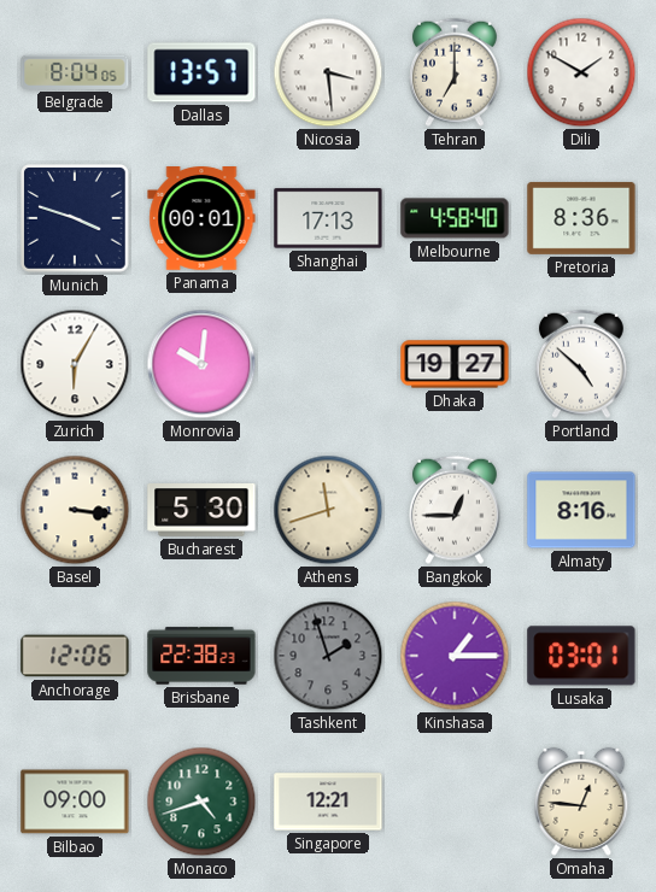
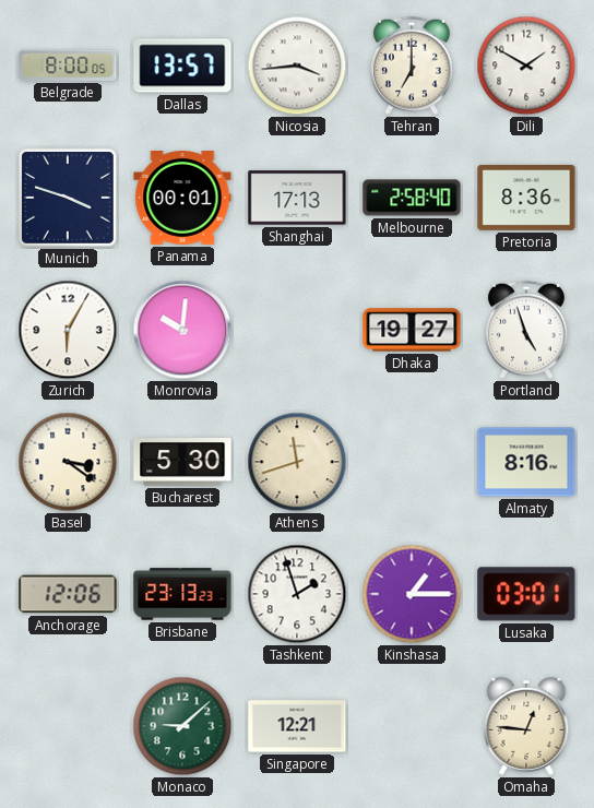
Belgrade: 8:04 -> 8:00
Nicosia: 3:29 -> 3:44
Melbourne: 4:58 -> 2:58
Portland: 4:52 -> 4:57
Basel: 3:16 -> 3:21
Bangkok: 12:45 -> none
Brisbane: 22:38 -> 23:13
Tashkent dial: grey -> white
Bilbao: 09:00 -> none
Monaco: 4:42 -> 9:08
